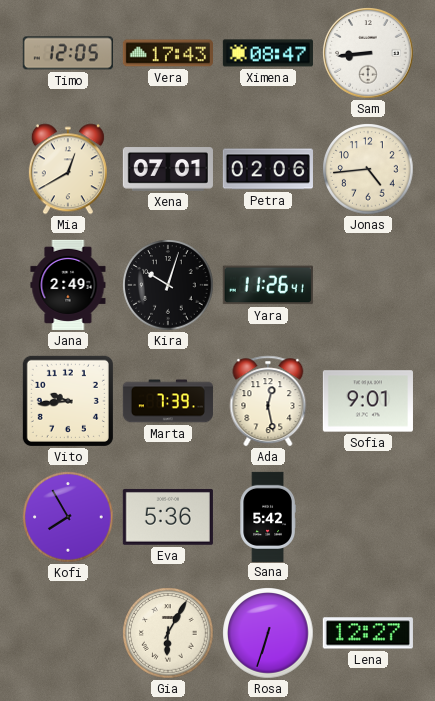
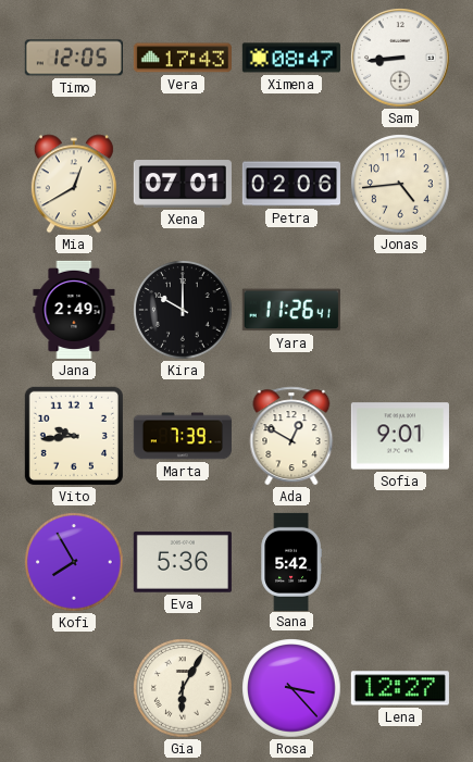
Kira: 10:03 -> 10:00
Ada: 12:28 -> 12:50
Rosa: 6:33 -> 3:23
